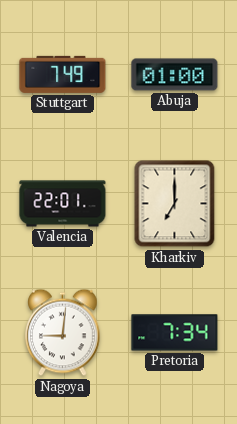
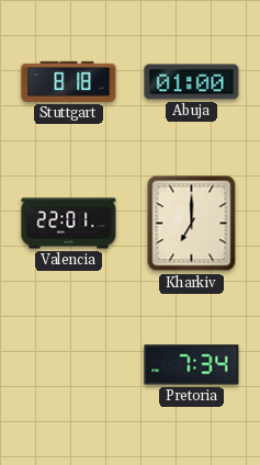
Stuttgart: 7:49 -> 8:18
Nagoya: 9:01 -> none
